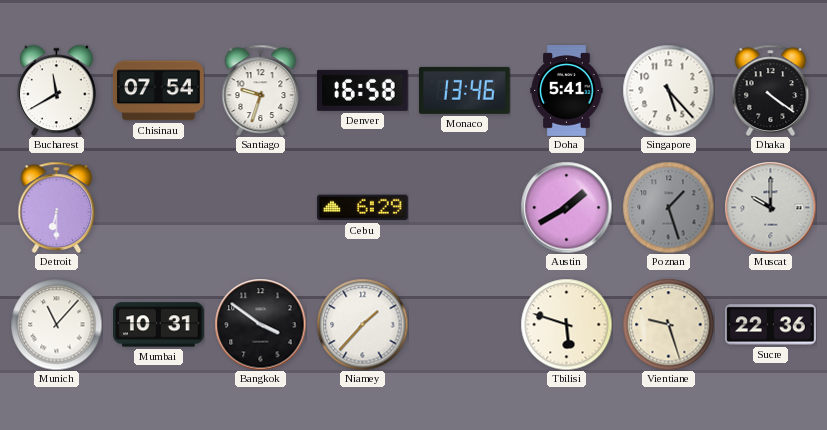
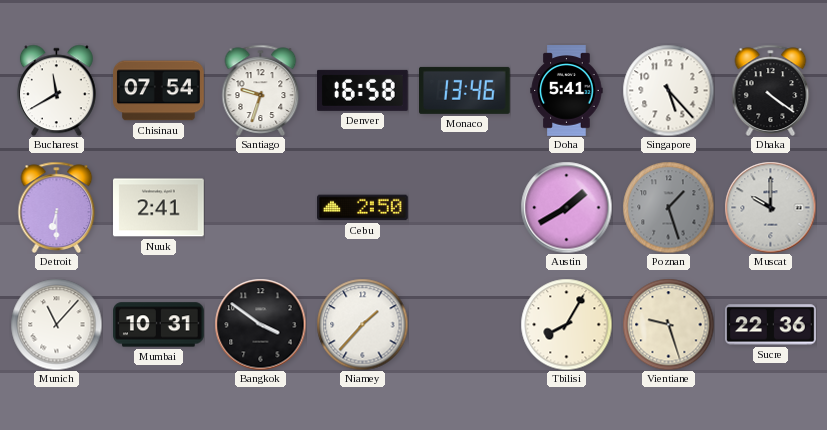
Nuuk: none -> 2:41
Cebu: 6:29 -> 2:50
Tbilisi: 5:48 -> 8:05
